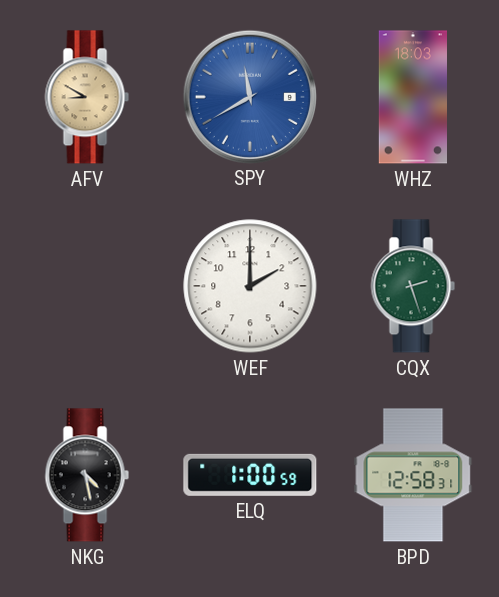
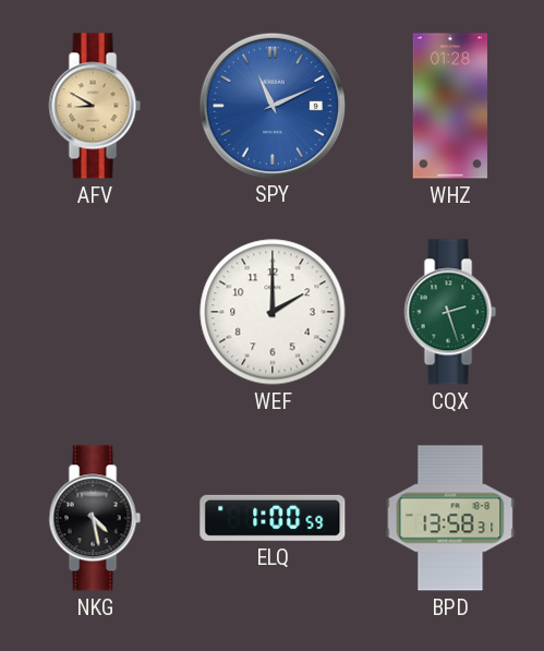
SPY: 11:40 -> 11:11
WHZ: 18:03 -> 01:28
BPD: 12:58 -> 13:58
